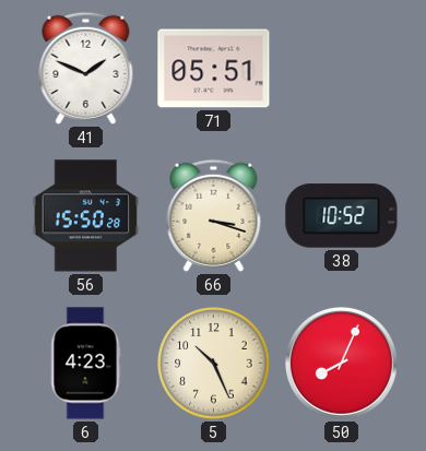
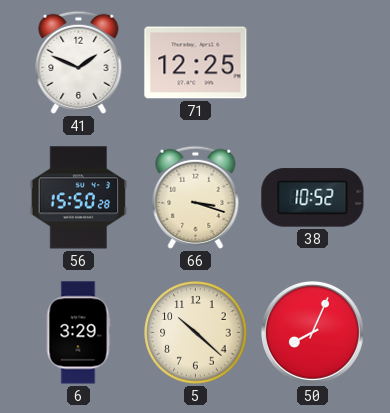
71: 05:51 -> 12:25
6: 4:23 -> 3:29
5: 10:26 -> 10:22
